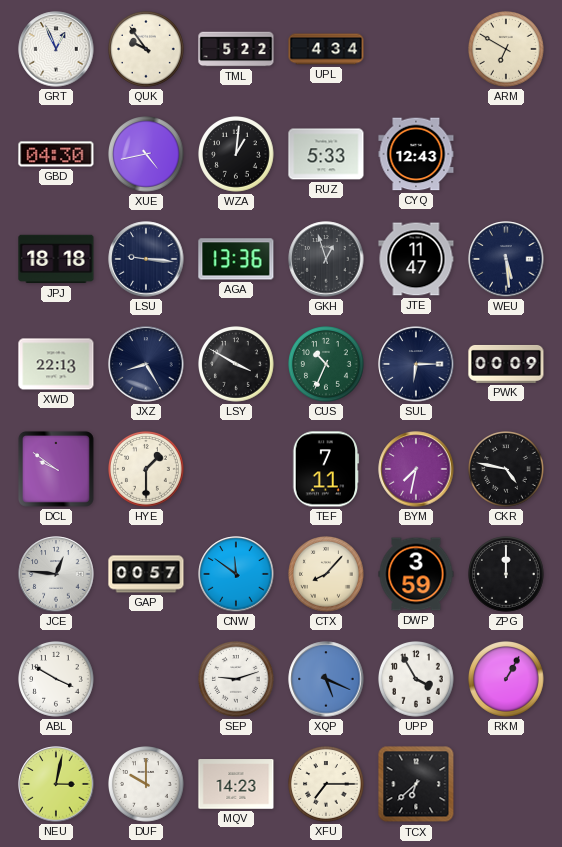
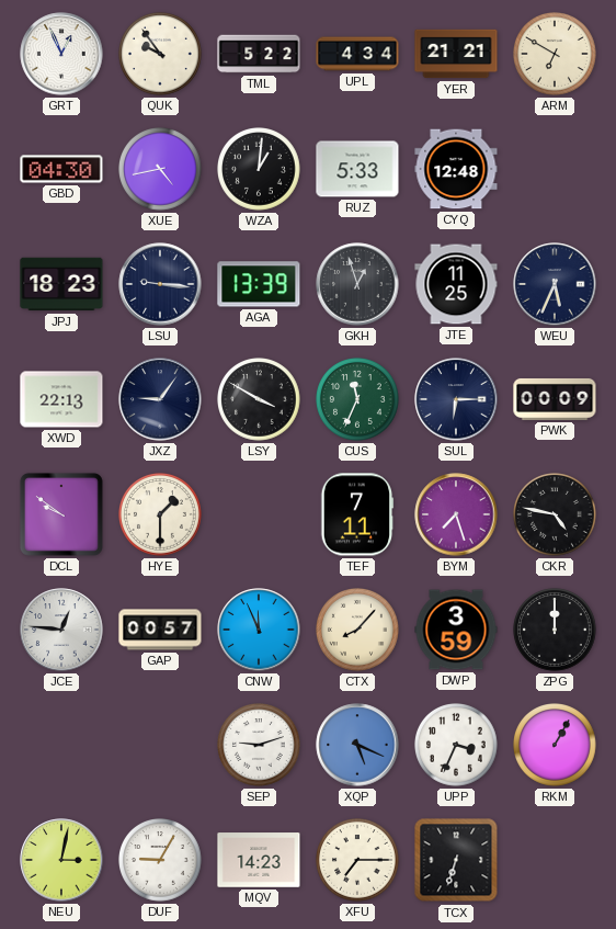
YER: none -> 21:21
CYQ: 12:43 -> 12:48
JPJ: 18:18 -> 18:23
AGA: 13:36 -> 13:39
JTE: 11:47 -> 11:25
WEU: 5:29 -> 5:34
JXZ: 8:25 -> 9:06
CUS: 10:34 -> 11:34
BYM: 7:32 -> 7:27
CNW: 11:51 -> 11:56
ABL: 3:50 -> none
UPP: 3:55 -> 3:34
DUF: 10:00 -> 9:05
TCX: 6:38 -> 6:33
